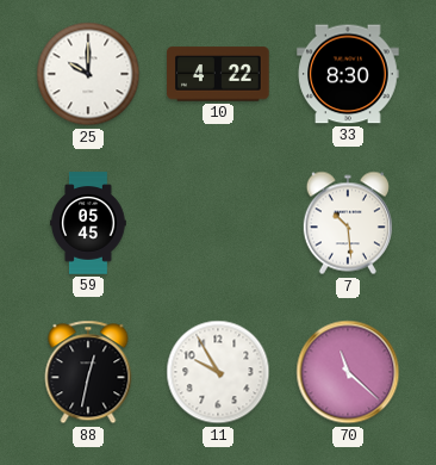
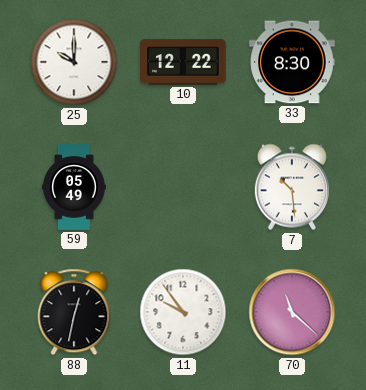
10: 4:22 -> 12:22
59: 05:45 -> 05:49
11: 9:55 -> 9:54
